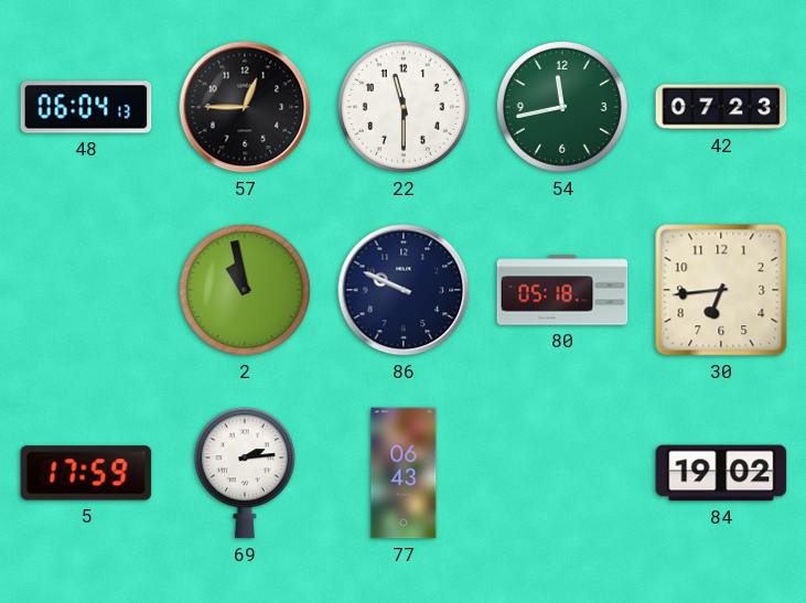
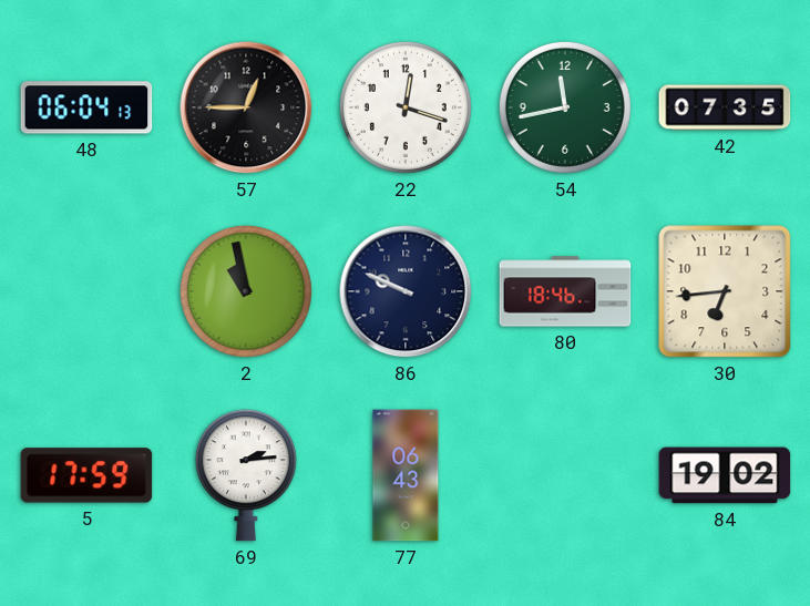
22: 11:30 -> 12:18
42: 07:23 -> 07:35
80: 05:18 -> 18:46
